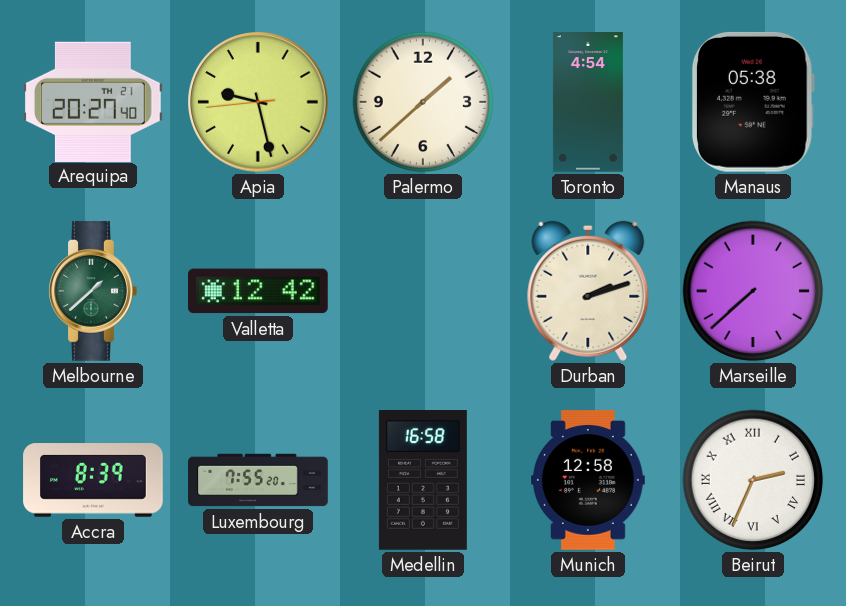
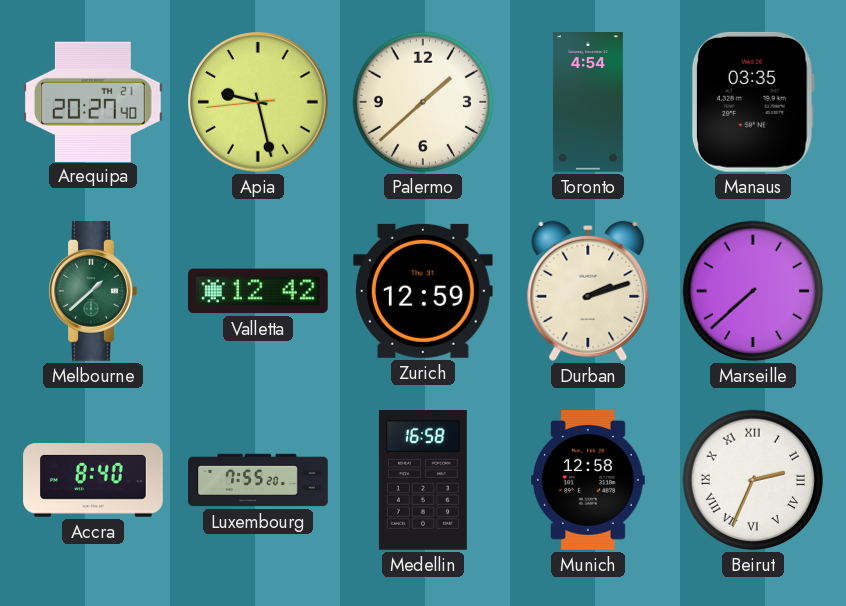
Manaus: 05:38 -> 03:35
Zurich: none -> 12:59
Accra: 8:39 -> 8:40
